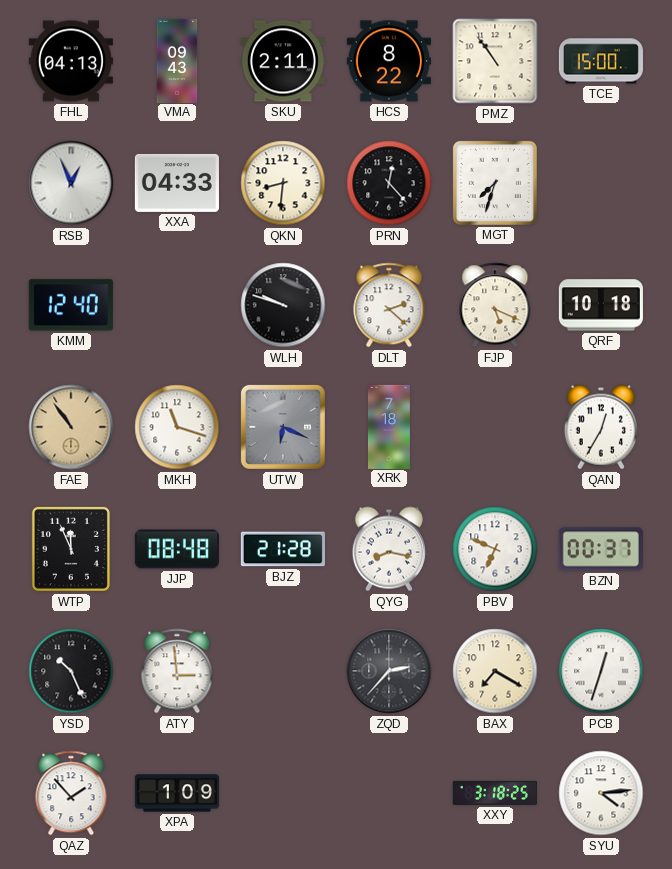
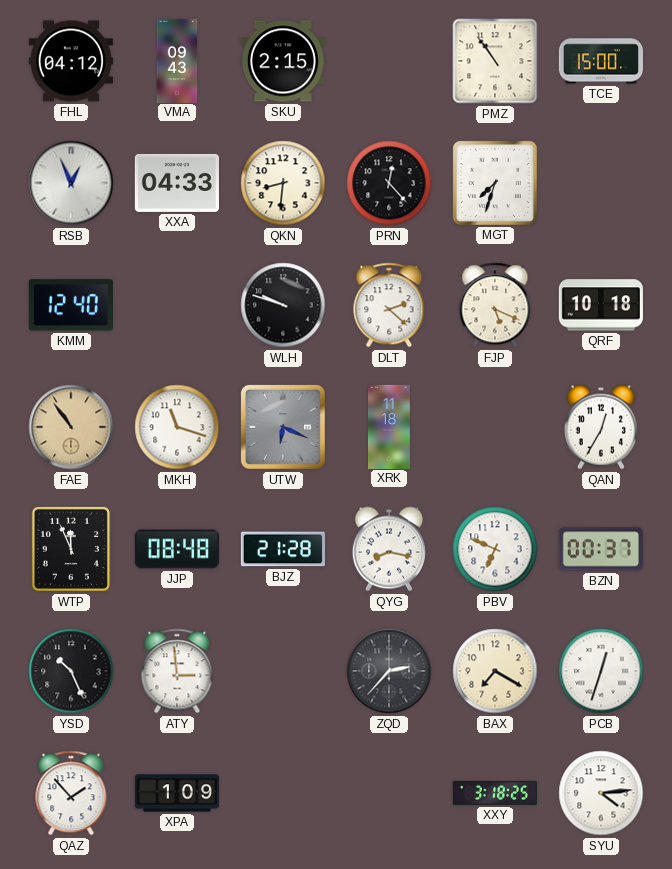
FHL: 04:13 -> 04:12
SKU: 2:11 -> 2:15
HCS: 8:22 -> none
XRK: 7:18 -> 11:18
